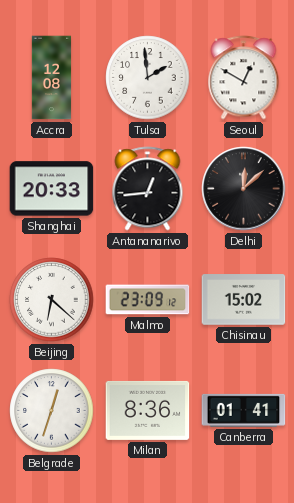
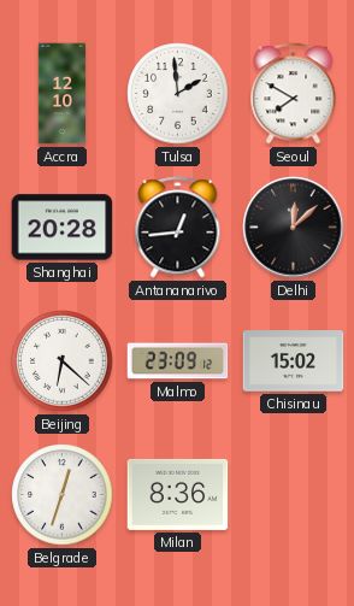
Accra: 12:08 -> 12:10
Seoul: 12:50 -> 7:50
Shanghai: 20:33 -> 20:28
Canberra: 01:41 -> none
